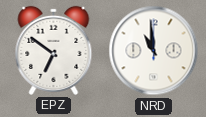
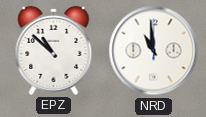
EPZ: 6:51 -> 10:52
